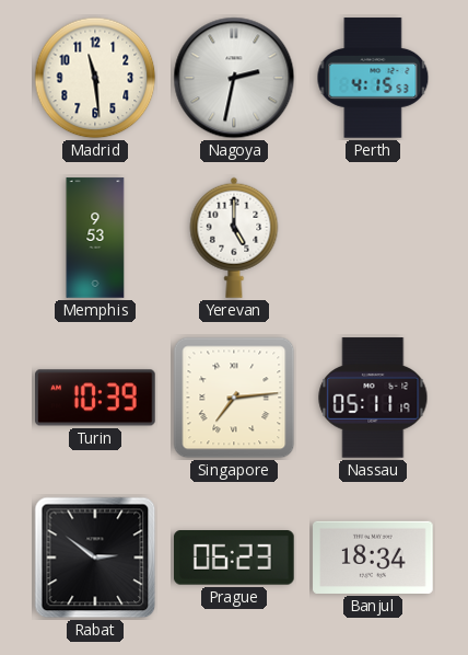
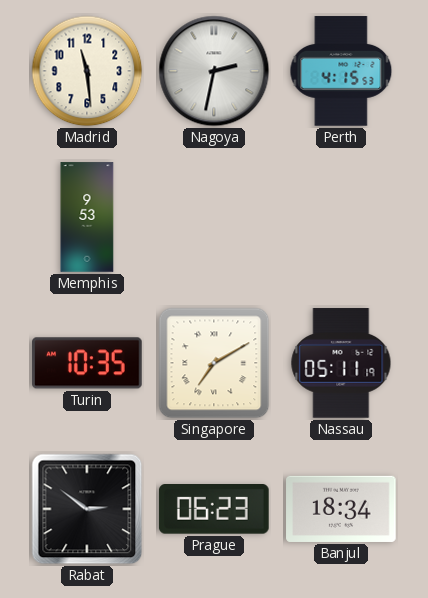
Yerevan: 5:00 -> none
Turin: 10:39 -> 10:35
Singapore: 7:14 -> 7:10
